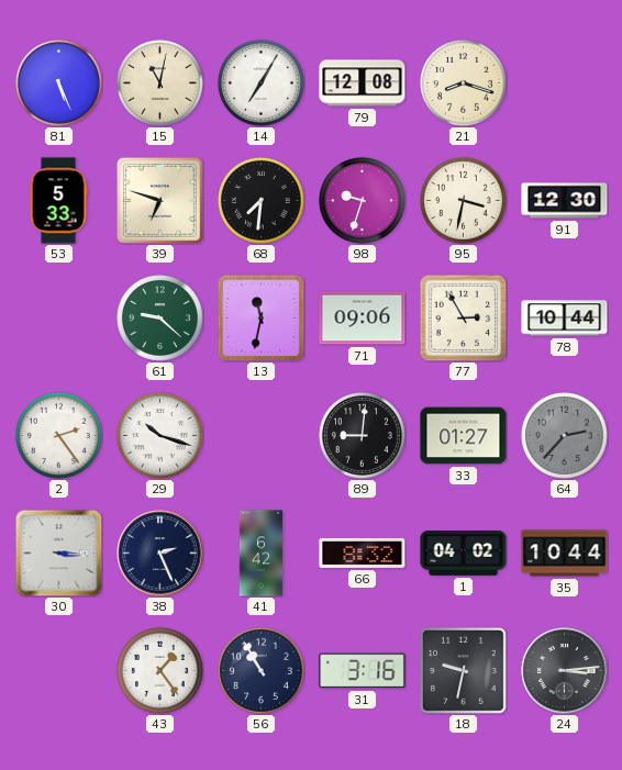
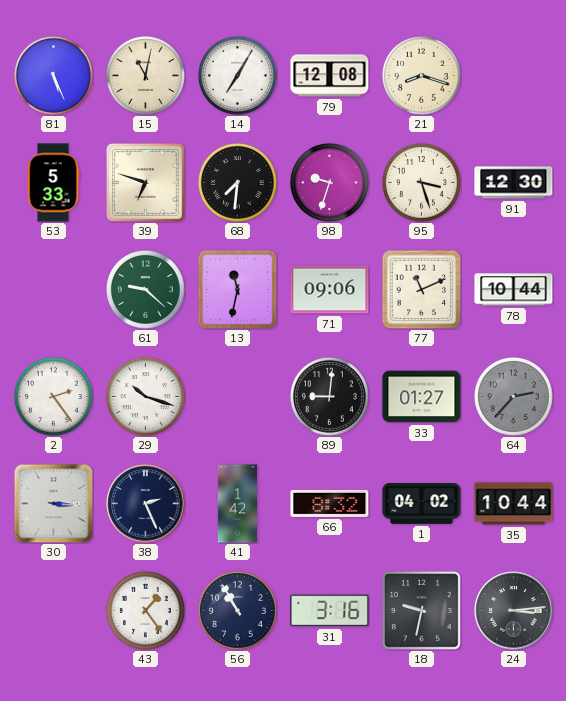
95: 3:32 -> 3:27
77: 2:55 -> 11:11
41: 6:42 -> 1:42
